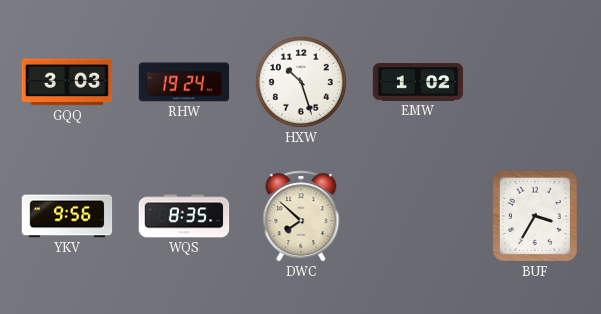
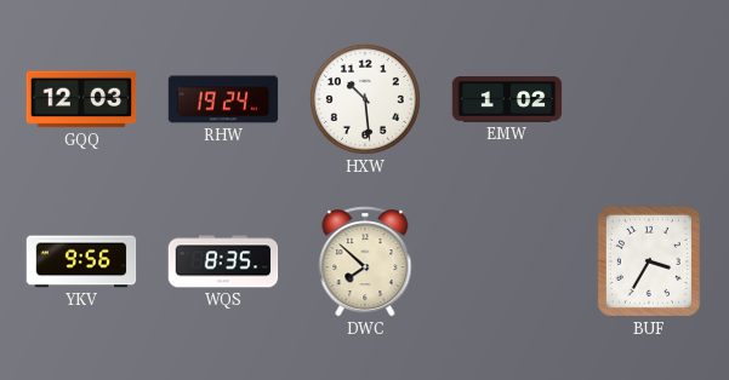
GQQ: 3:03 -> 12:03
HXW: 10:27 -> 10:29
